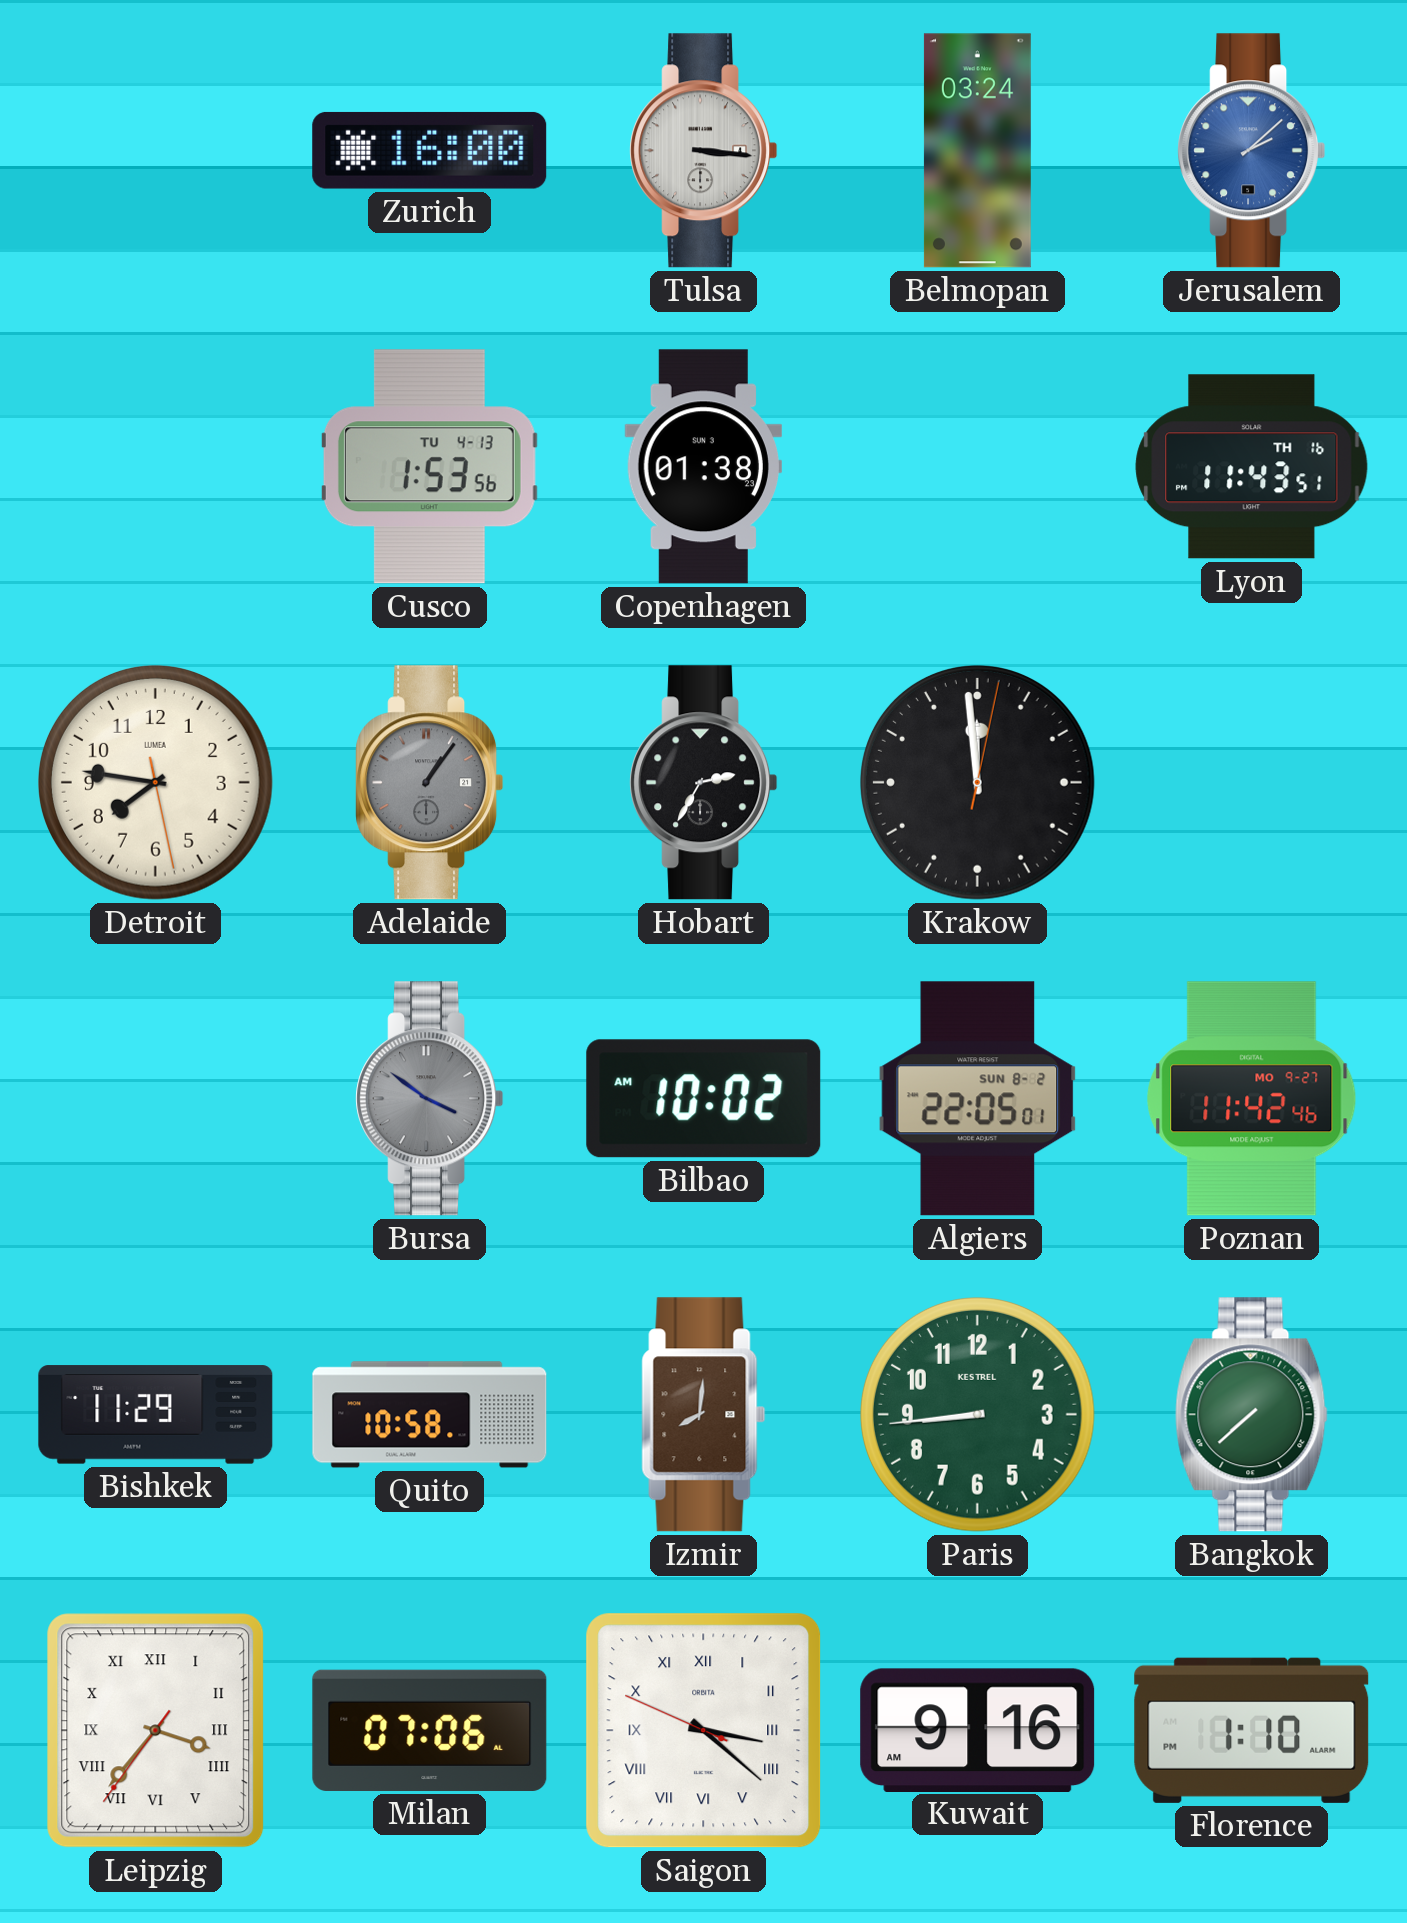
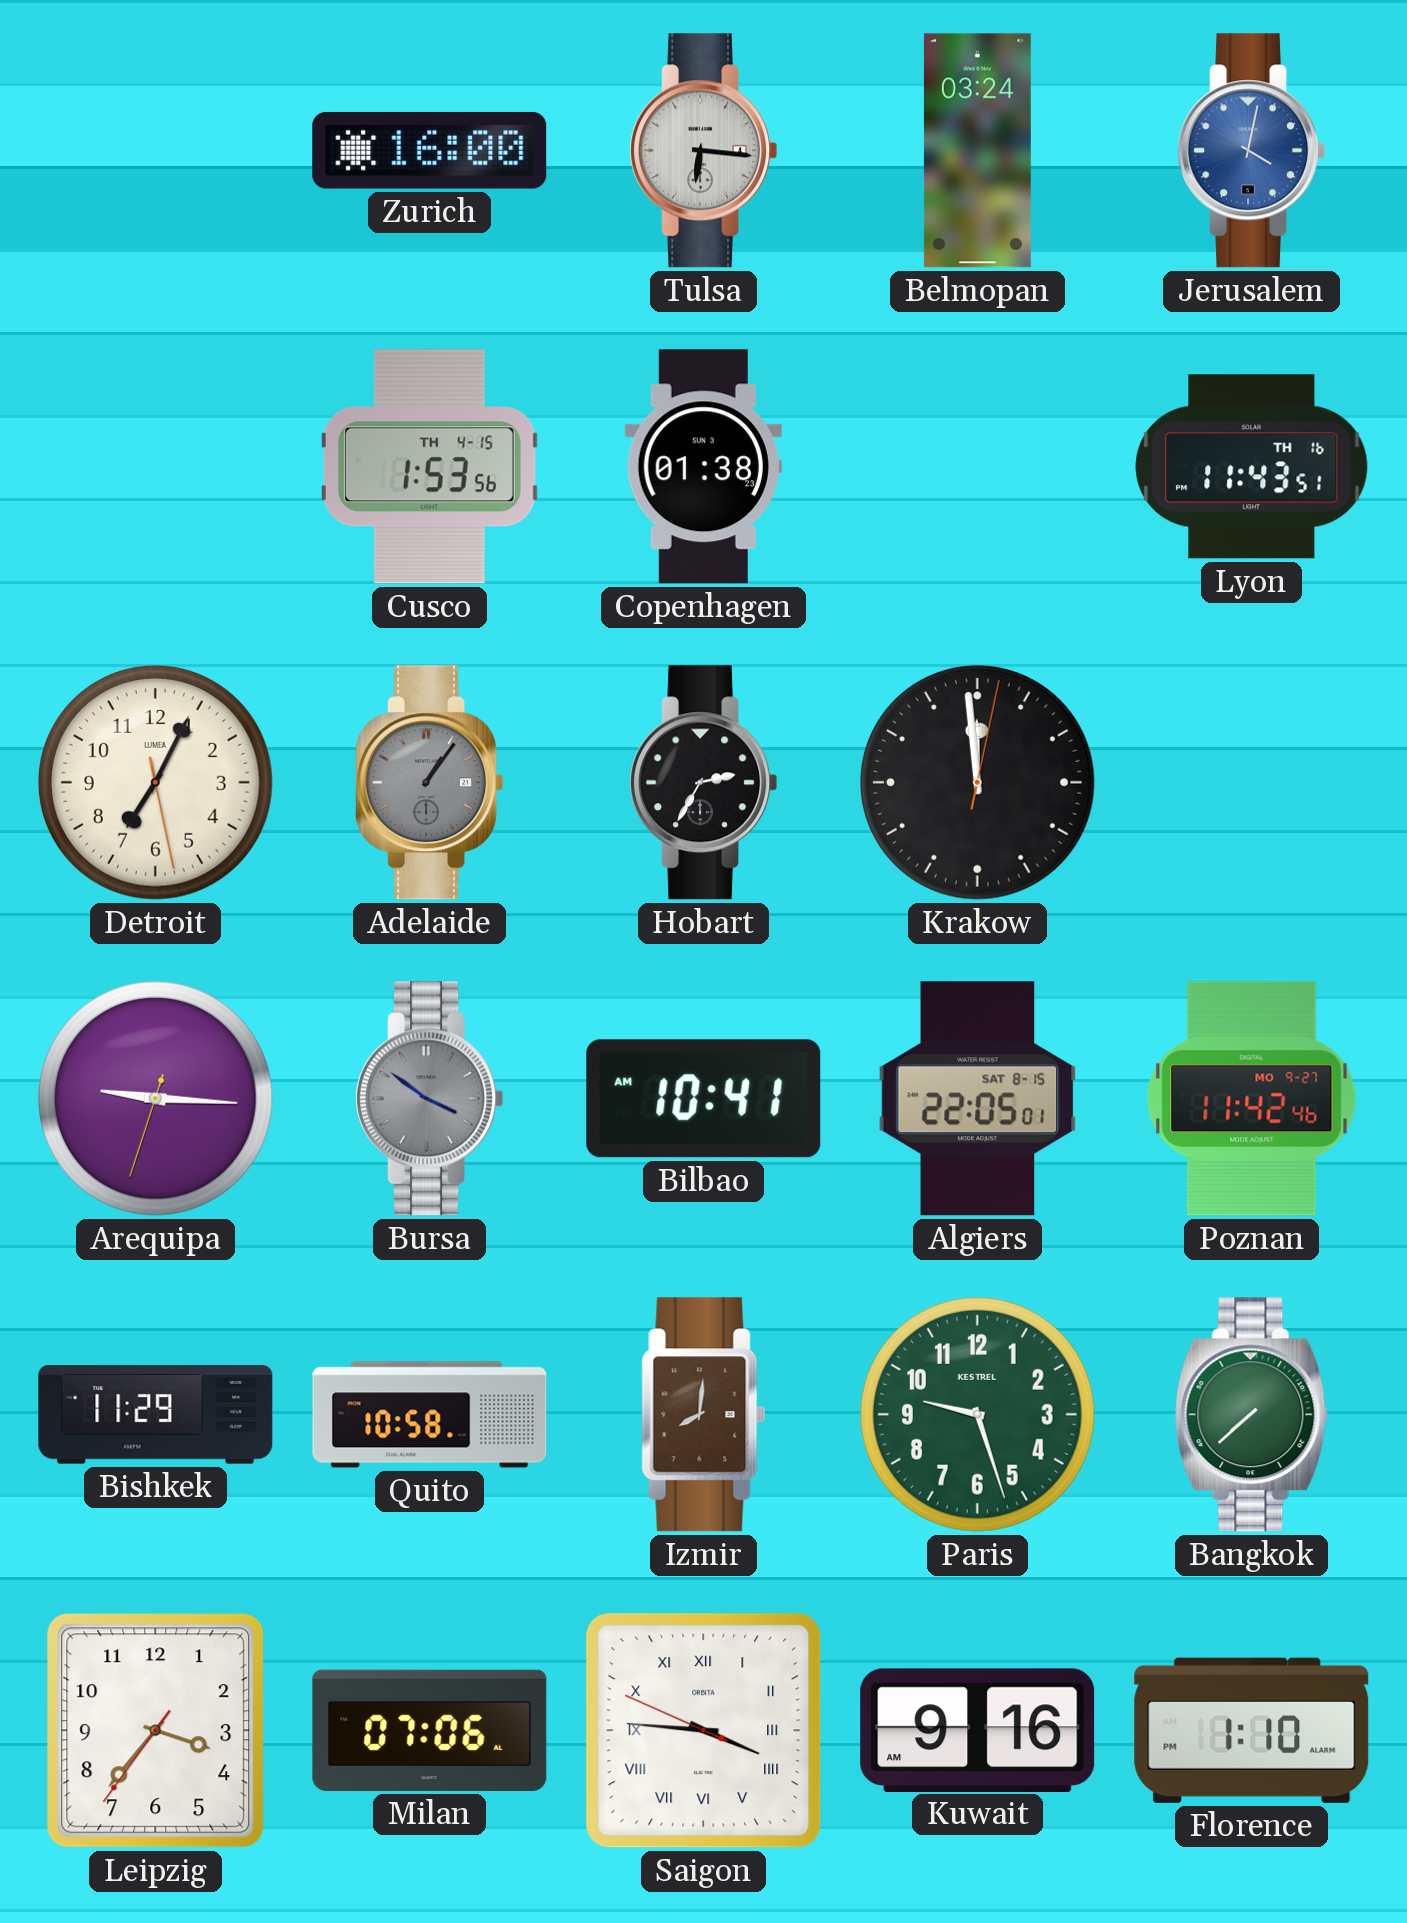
Tulsa: 3:16 -> 6:16
Jerusalem: 2:08 -> 4:02
Cusco date: TU 4-13 -> TH 4-15
Detroit: 7:46 -> 7:04
Arequipa: none -> 9:15
Bilbao: 10:02 -> 10:41
Algiers date: SUN 8-2 -> SAT 8-15
Paris: 8:44 -> 9:27
Leipzig numerals: Roman -> Arabic
Saigon: 3:21 -> 3:45
